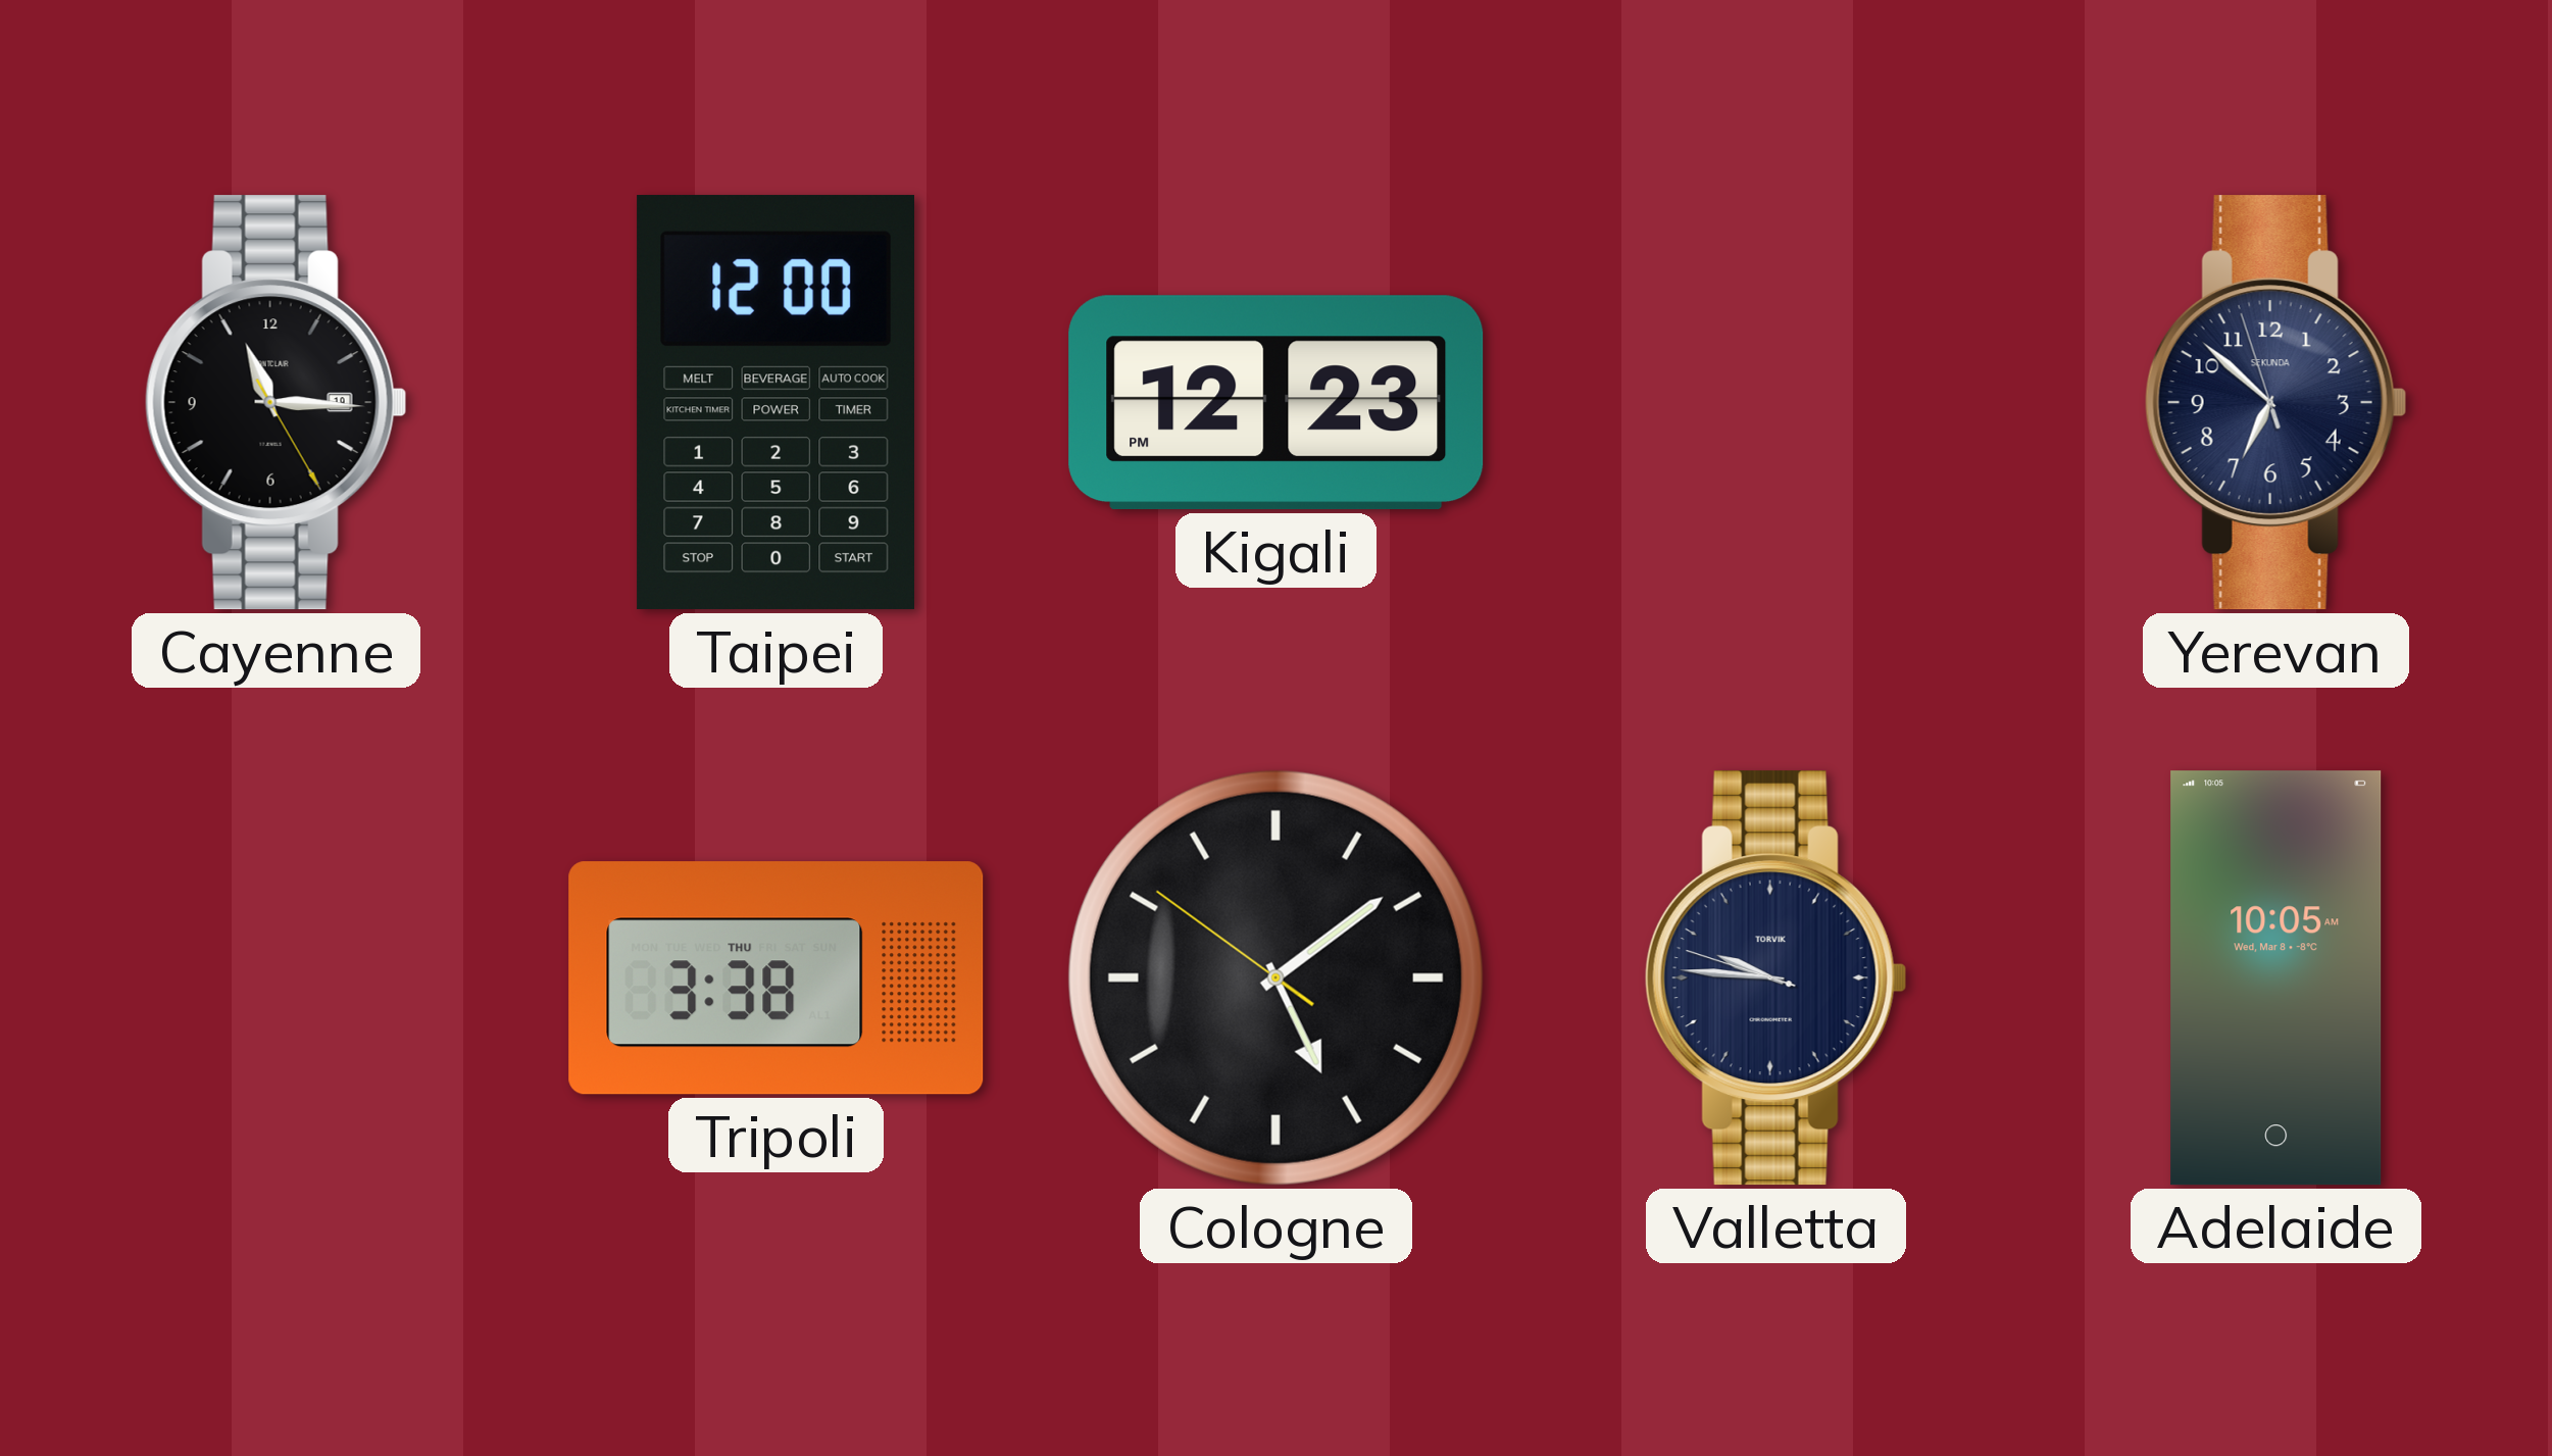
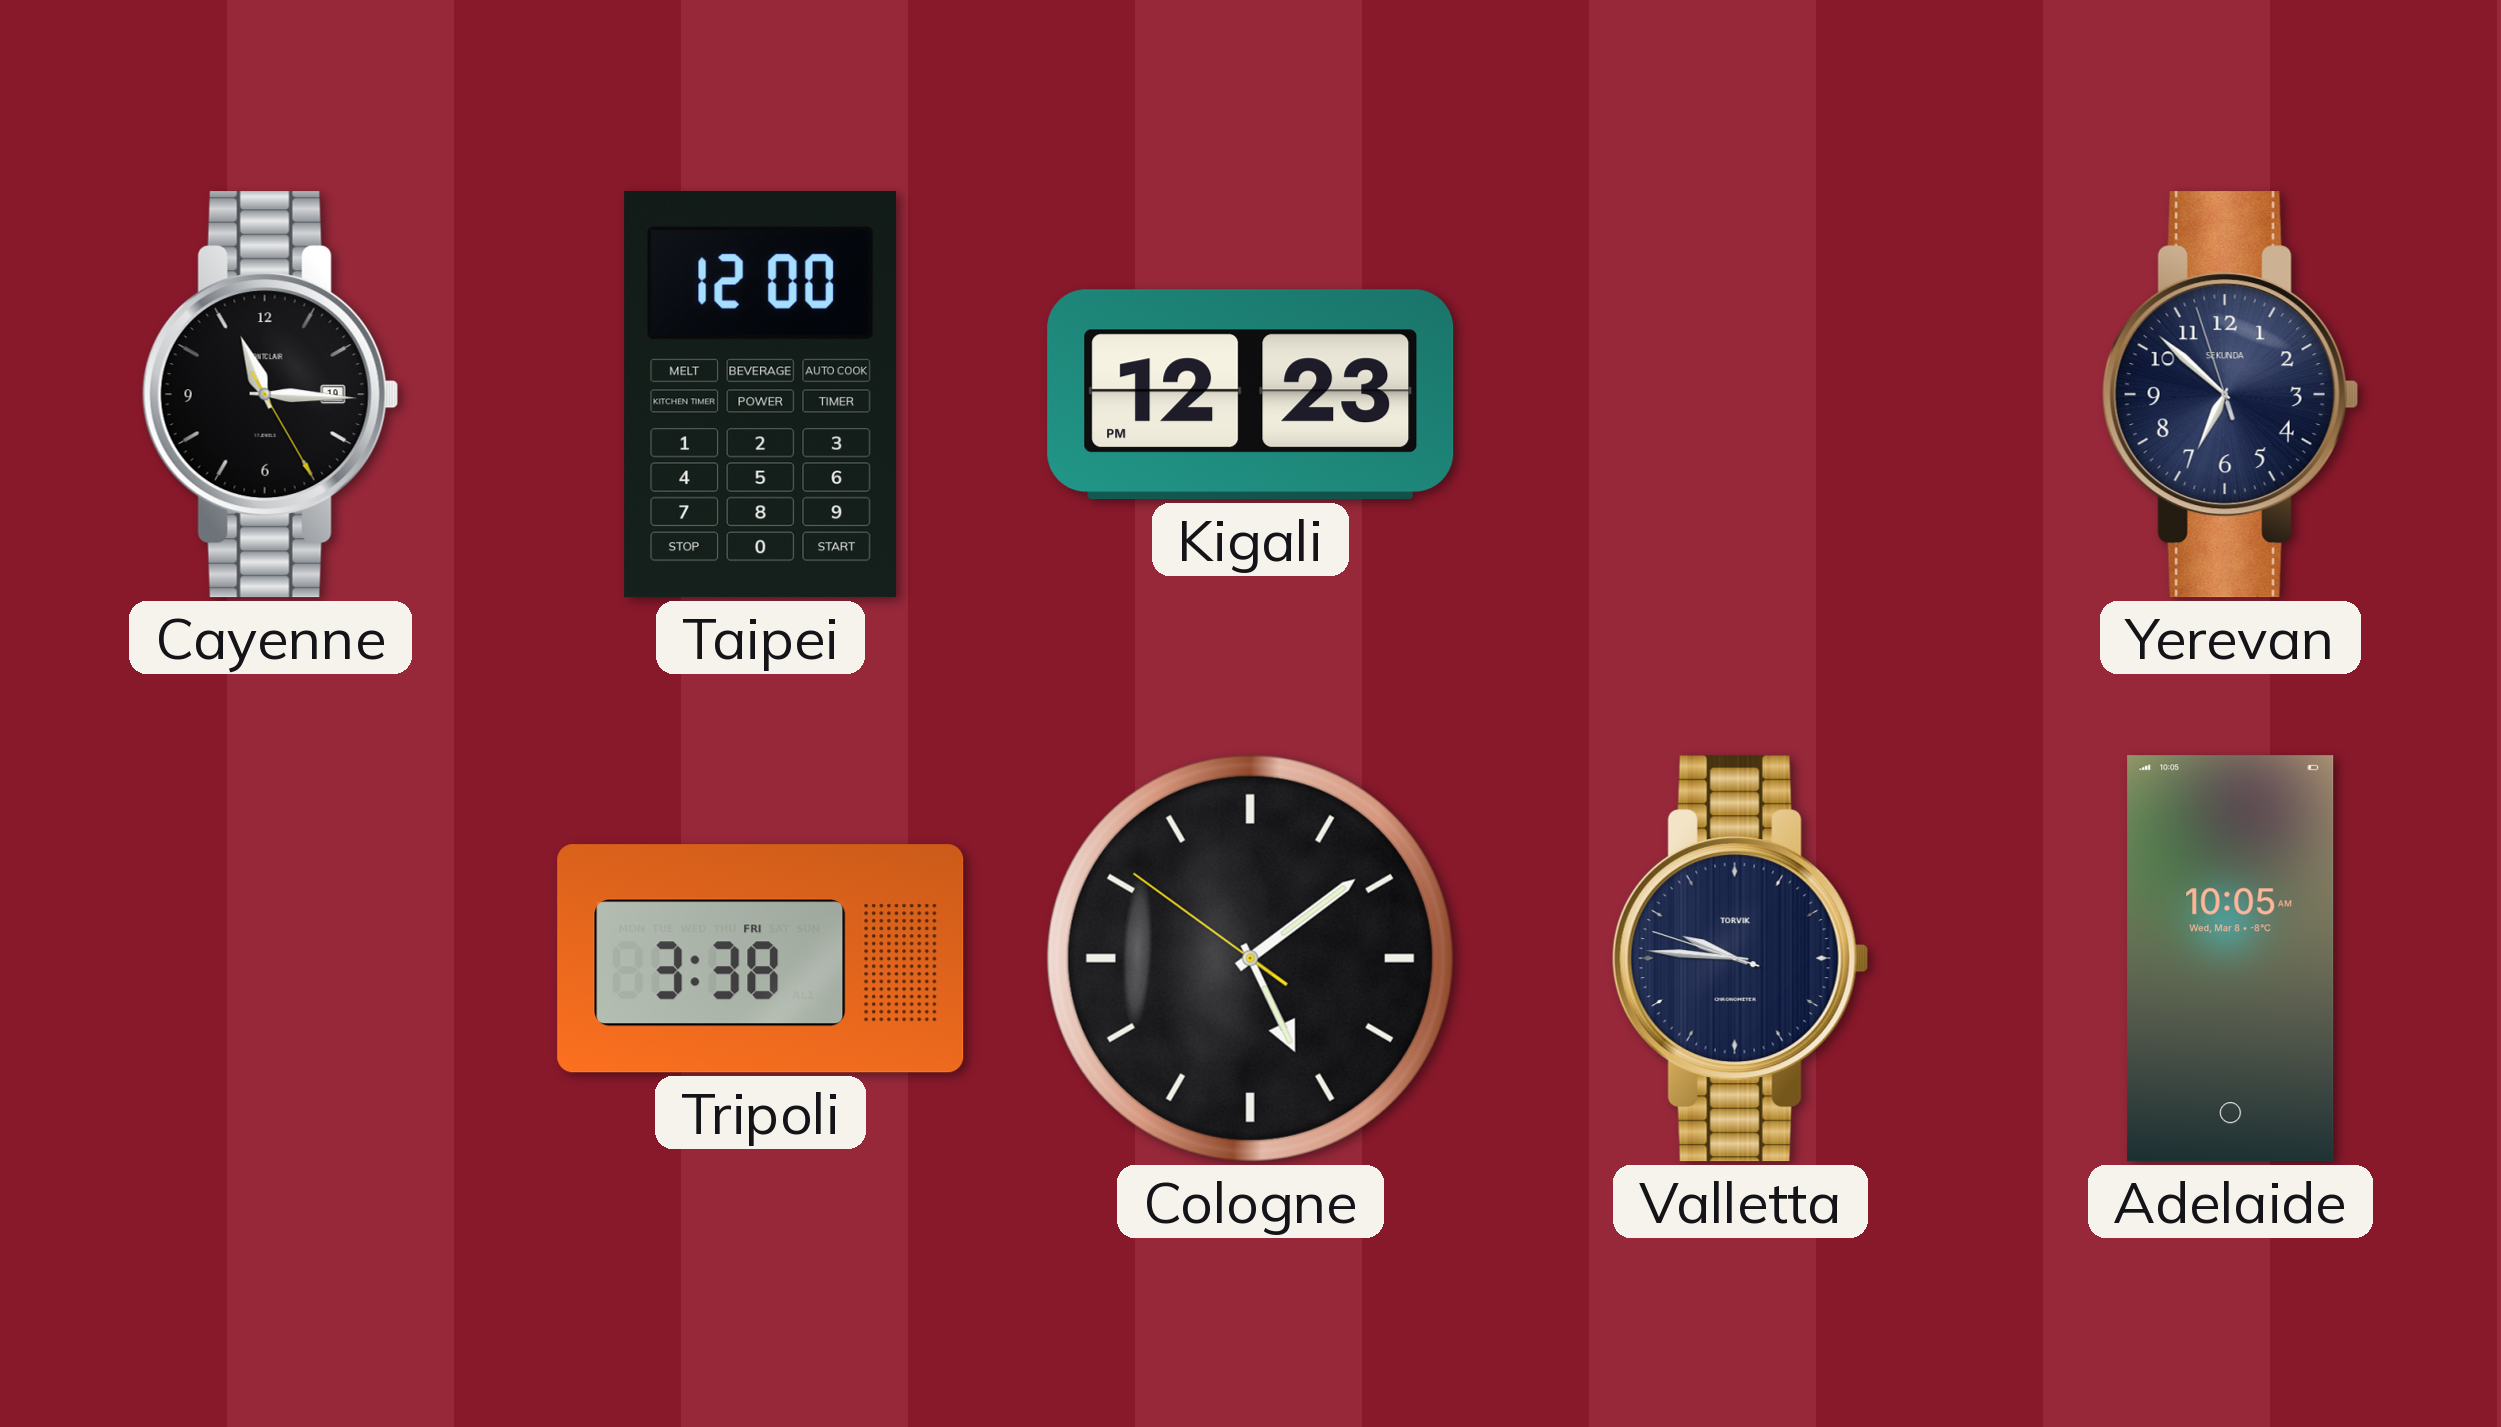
Tripoli date: THU -> FRI
